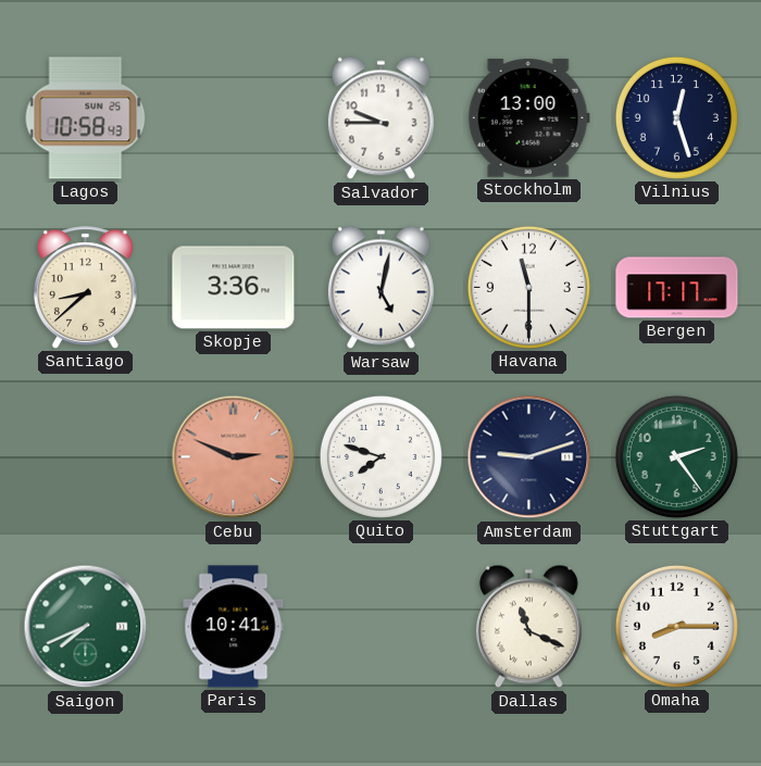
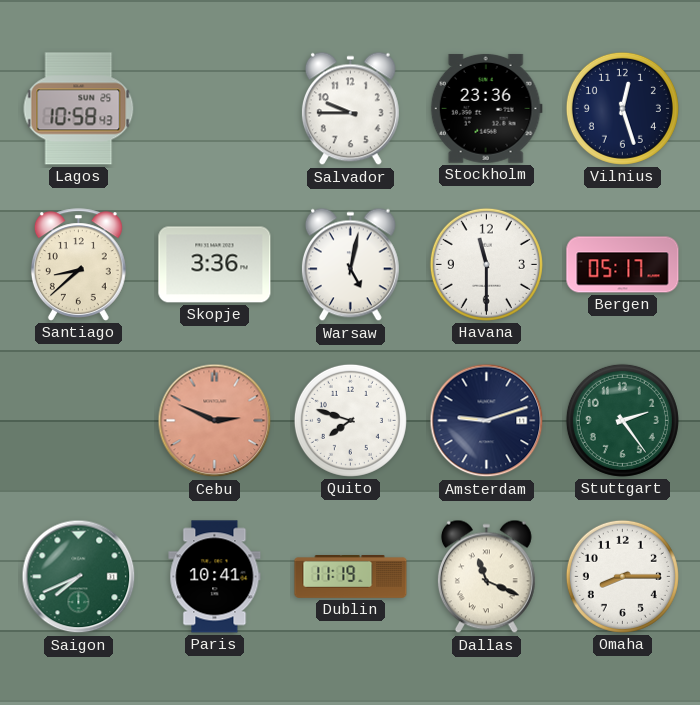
Stockholm: 13:00 -> 23:36
Bergen: 17:17 -> 05:17
Dublin: none -> 11:19
